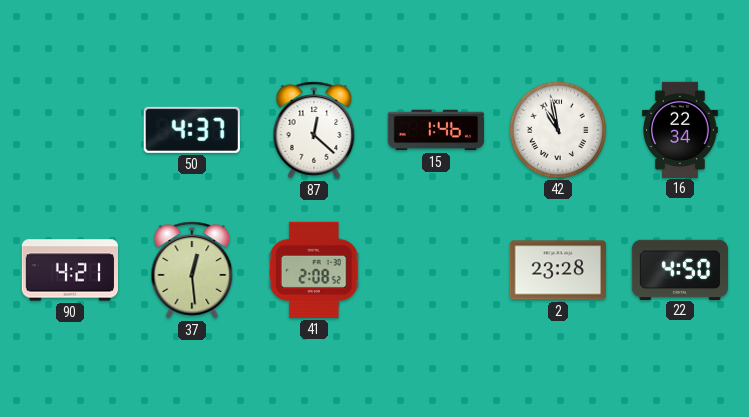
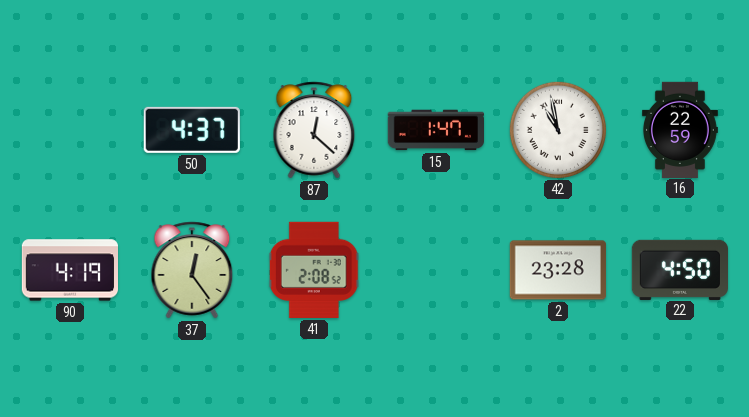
15: 1:46 -> 1:47
16: 22:34 -> 22:59
90: 4:21 -> 4:19
37: 12:29 -> 12:24
